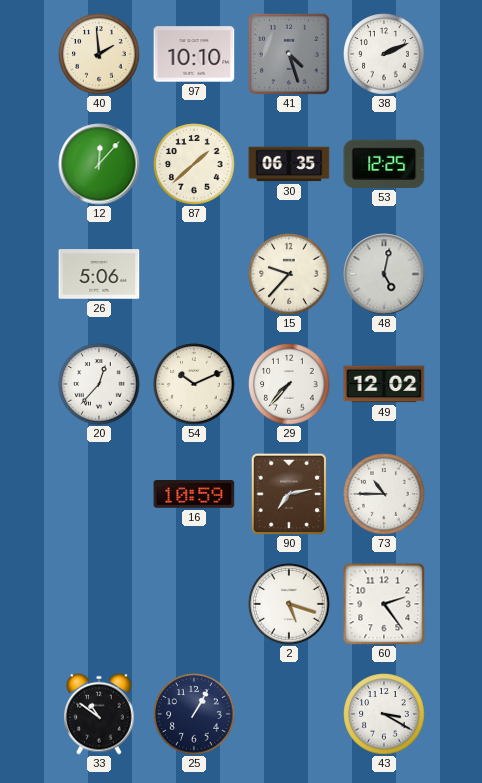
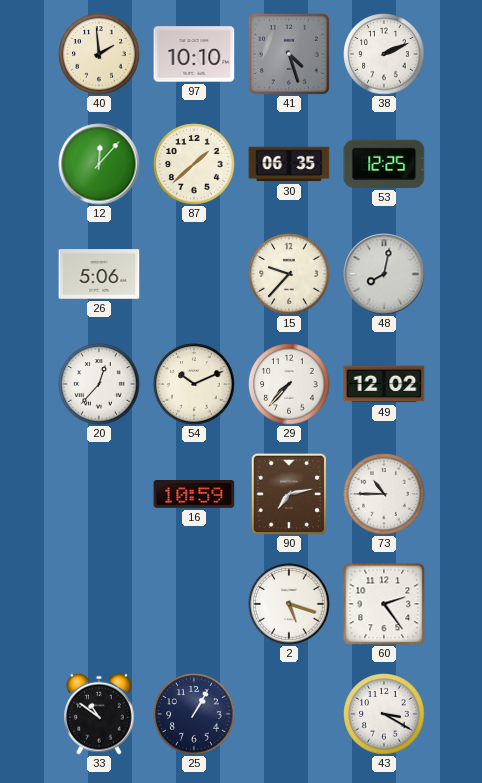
48: 5:02 -> 8:02
